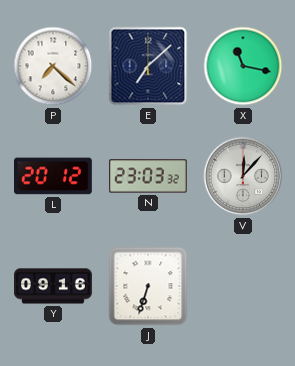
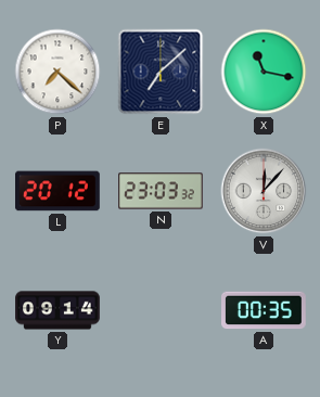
Y: 09:16 -> 09:14
J: 6:33 -> none
A: none -> 00:35
